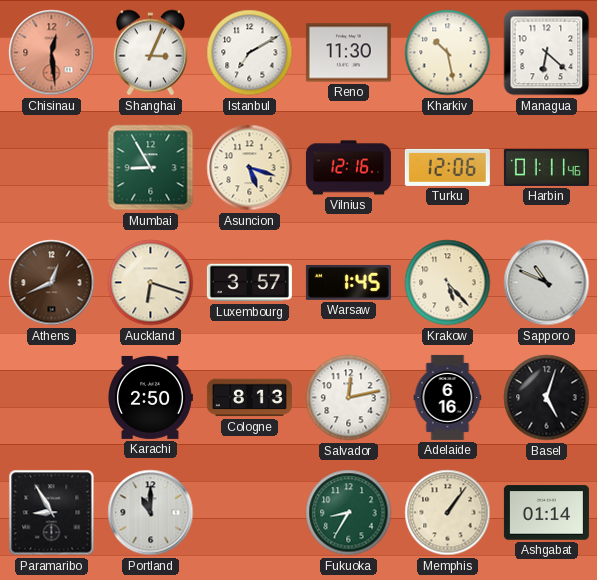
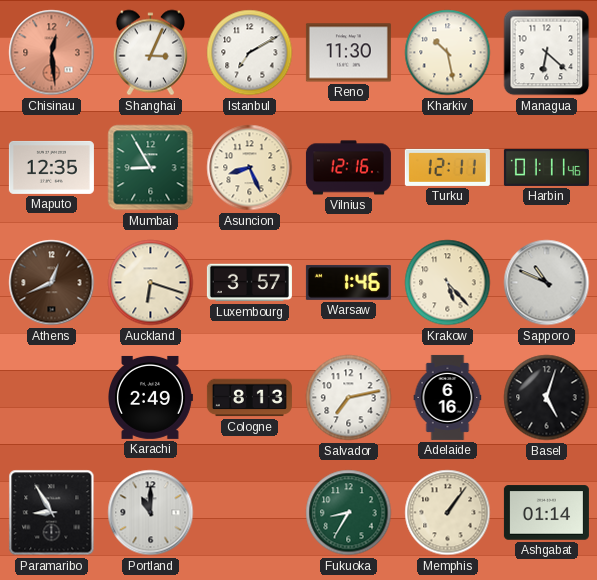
Maputo: none -> 12:35
Asuncion: 5:18 -> 8:26
Turku: 12:06 -> 12:11
Warsaw: 1:45 -> 1:46
Karachi: 2:50 -> 2:49
Salvador: 12:13 -> 7:13
